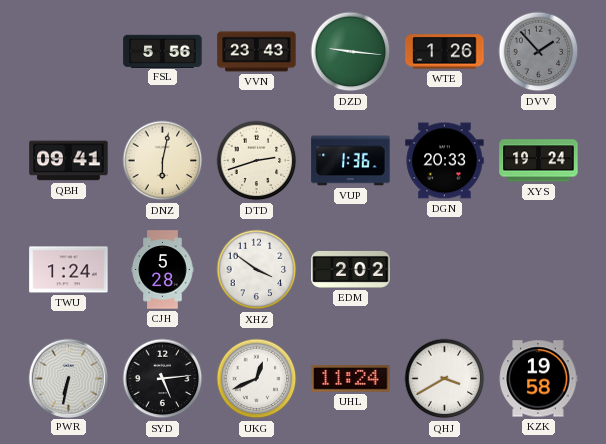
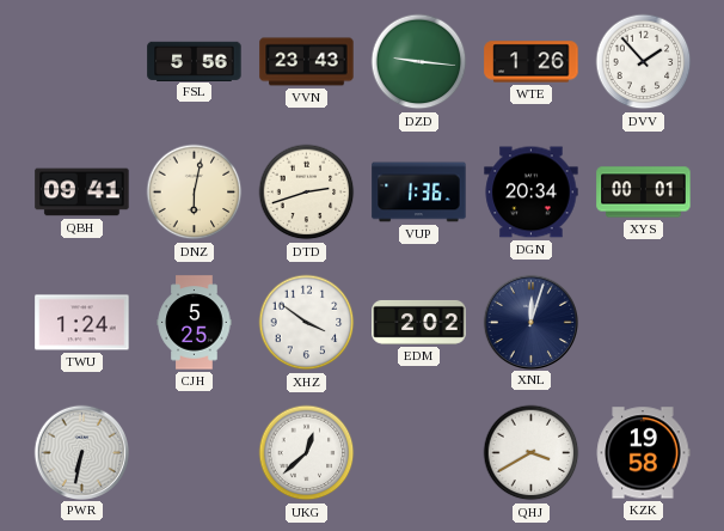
DVV dial: grey -> white
DGN: 20:33 -> 20:34
XYS: 19:24 -> 00:01
CJH: 5:28 -> 5:25
XNL: none -> 12:03
SYD: 5:14 -> none
UKG: 12:41 -> 12:38
UHL: 11:24 -> none
